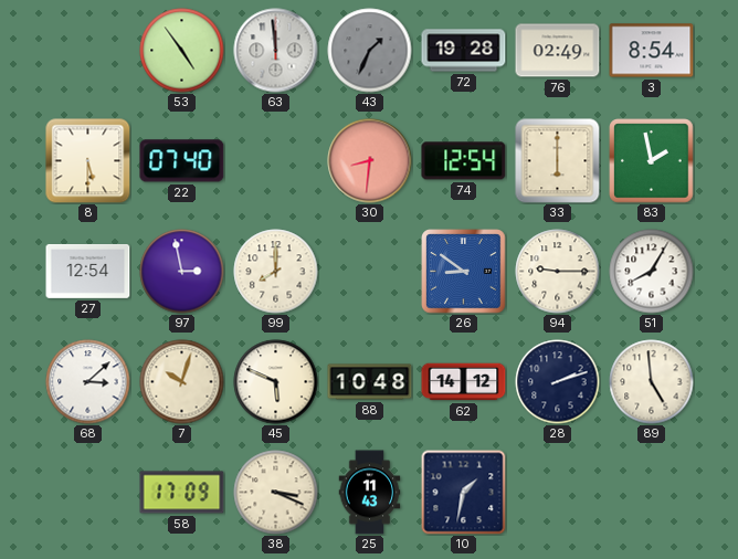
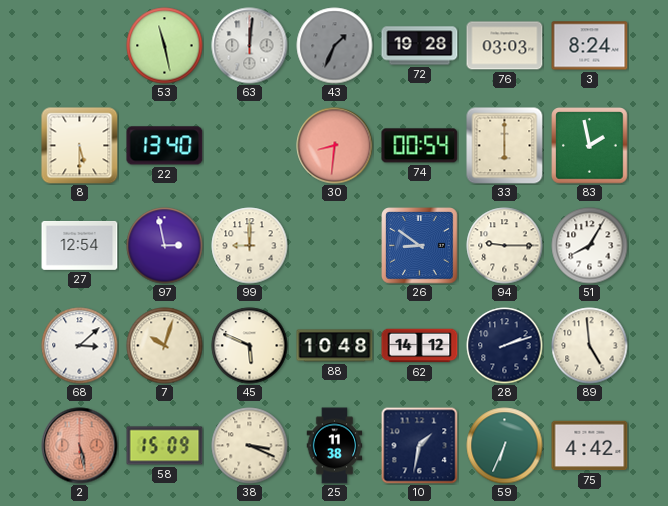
53: 4:54 -> 11:28
63: 11:59 -> 12:01
76: 02:49 -> 03:03
3: 8:54 -> 8:24
22: 07:40 -> 13:40
74: 12:54 -> 00:54
99: 8:00 -> 9:00
2: none -> 5:28
58: 17:09 -> 15:09
25: 11:43 -> 11:38
59: none -> 6:34
75: none -> 4:42
